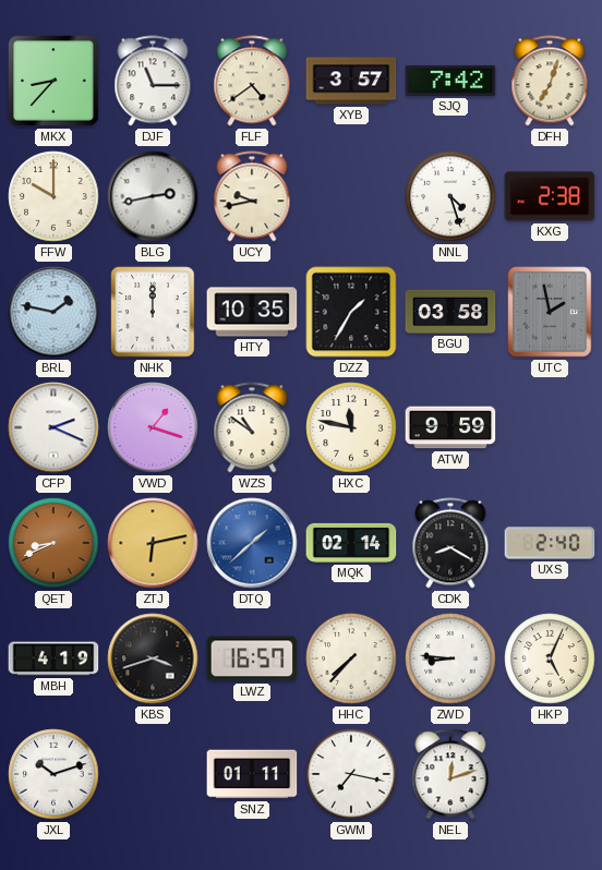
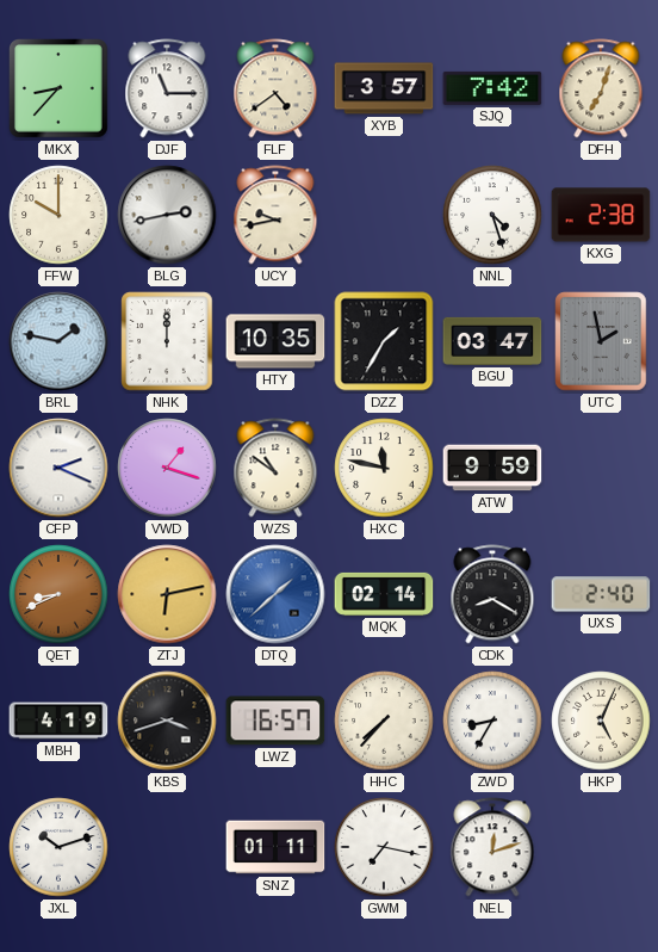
BGU: 03:58 -> 03:47
ZWD: 8:46 -> 8:35
